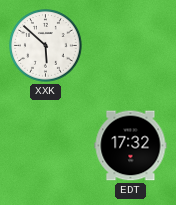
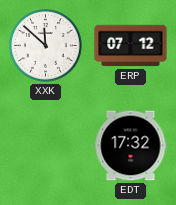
XXK: 5:52 -> 11:52
ERP: none -> 07:12
